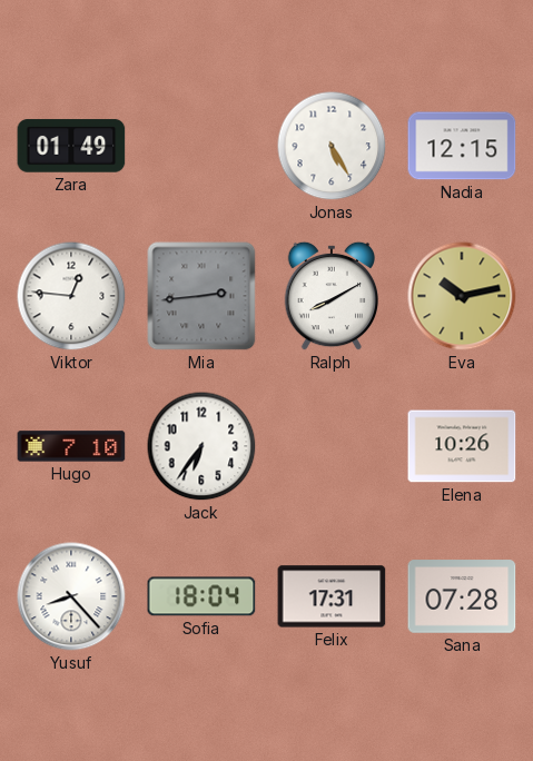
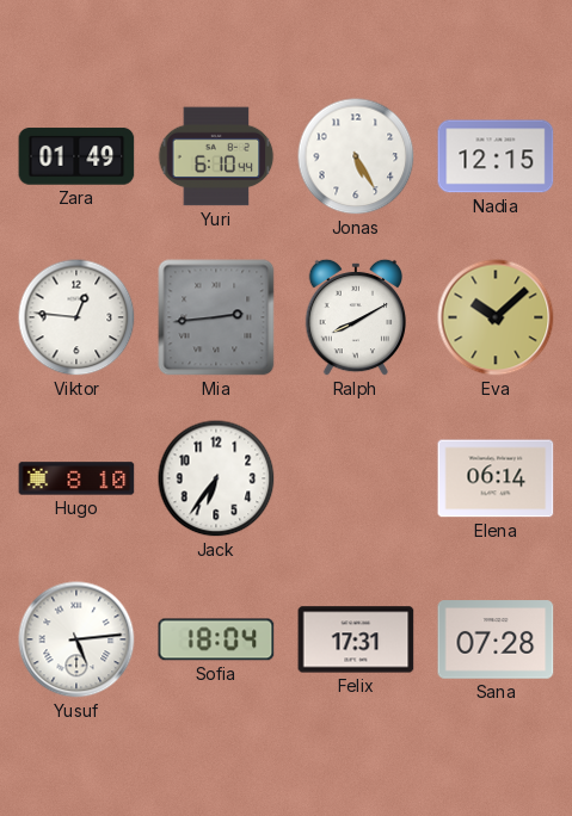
Yuri: none -> 6:10
Eva: 10:13 -> 10:08
Hugo: 7:10 -> 8:10
Elena: 10:26 -> 06:14
Yusuf: 8:23 -> 5:14
